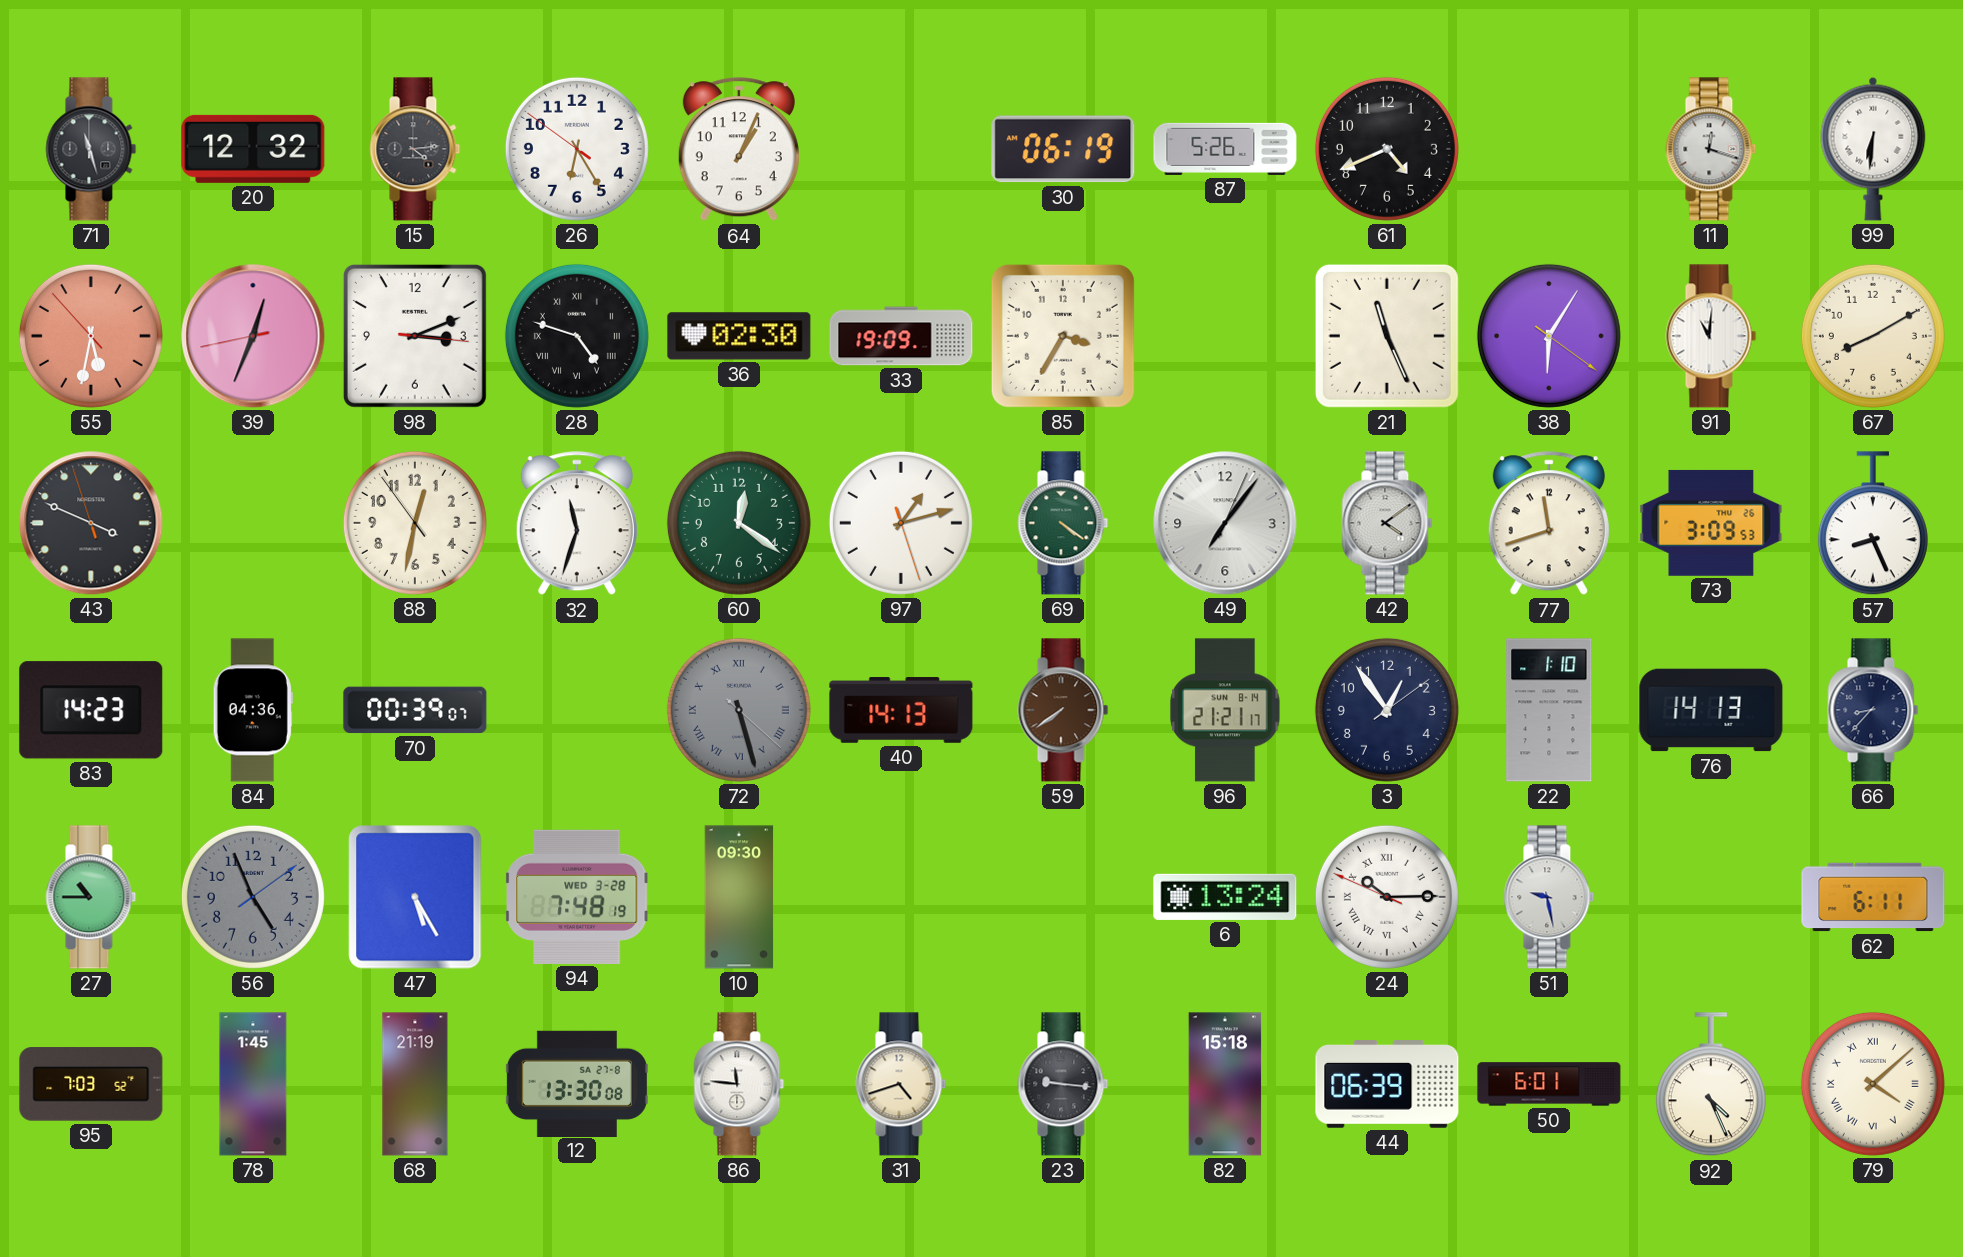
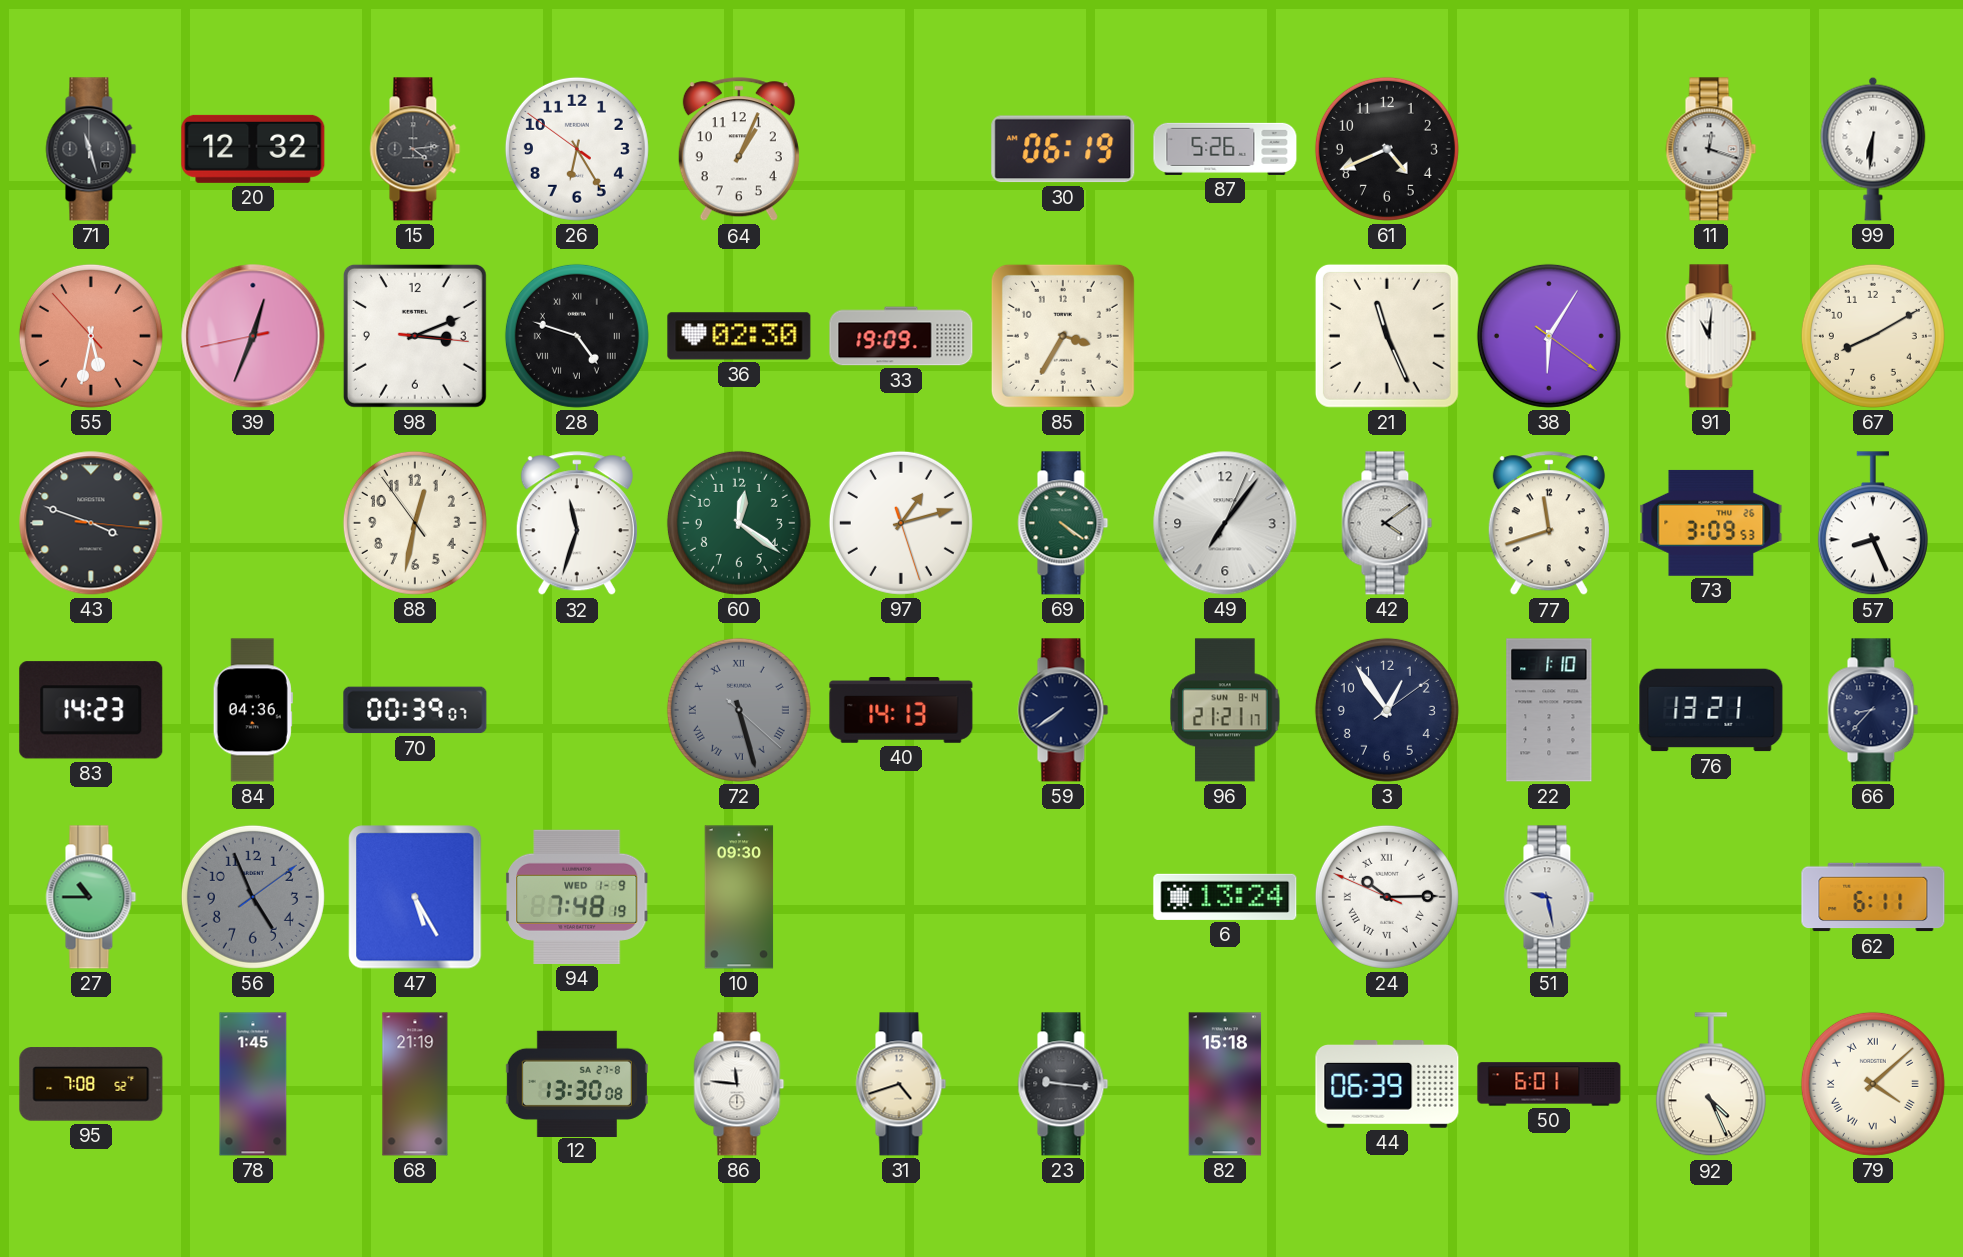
43: 3:48:57 -> 3:48:16
59 dial: brown -> navy
76: 14:13 -> 13:21
94 date: WED 3-28 -> WED 1-9
95: 7:03 -> 7:08
